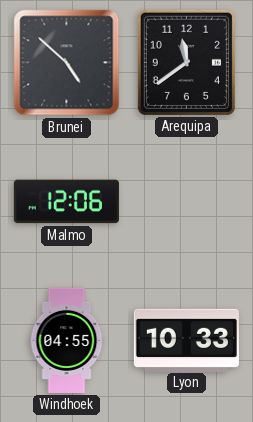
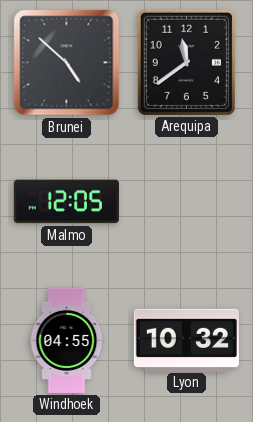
Malmo: 12:06 -> 12:05
Lyon: 10:33 -> 10:32
